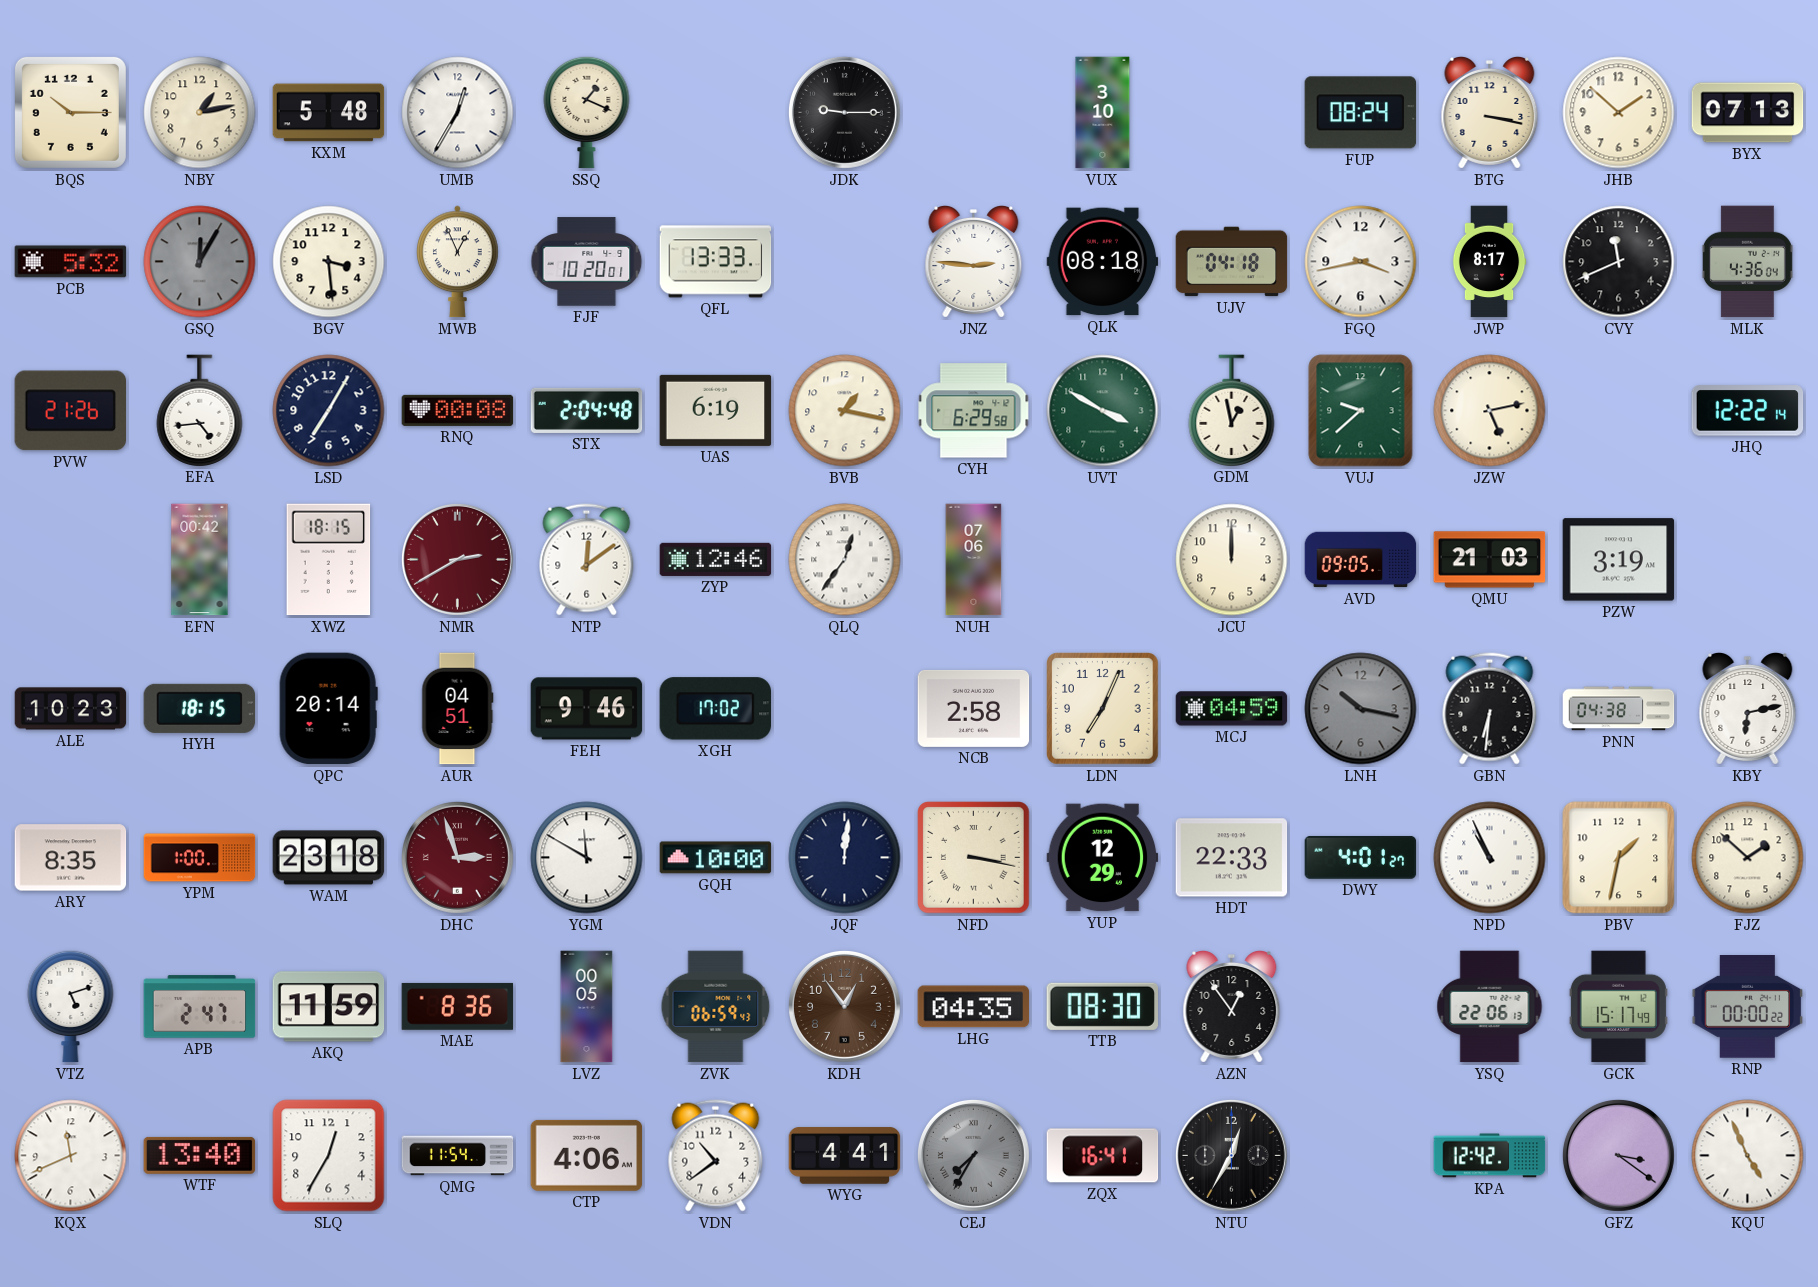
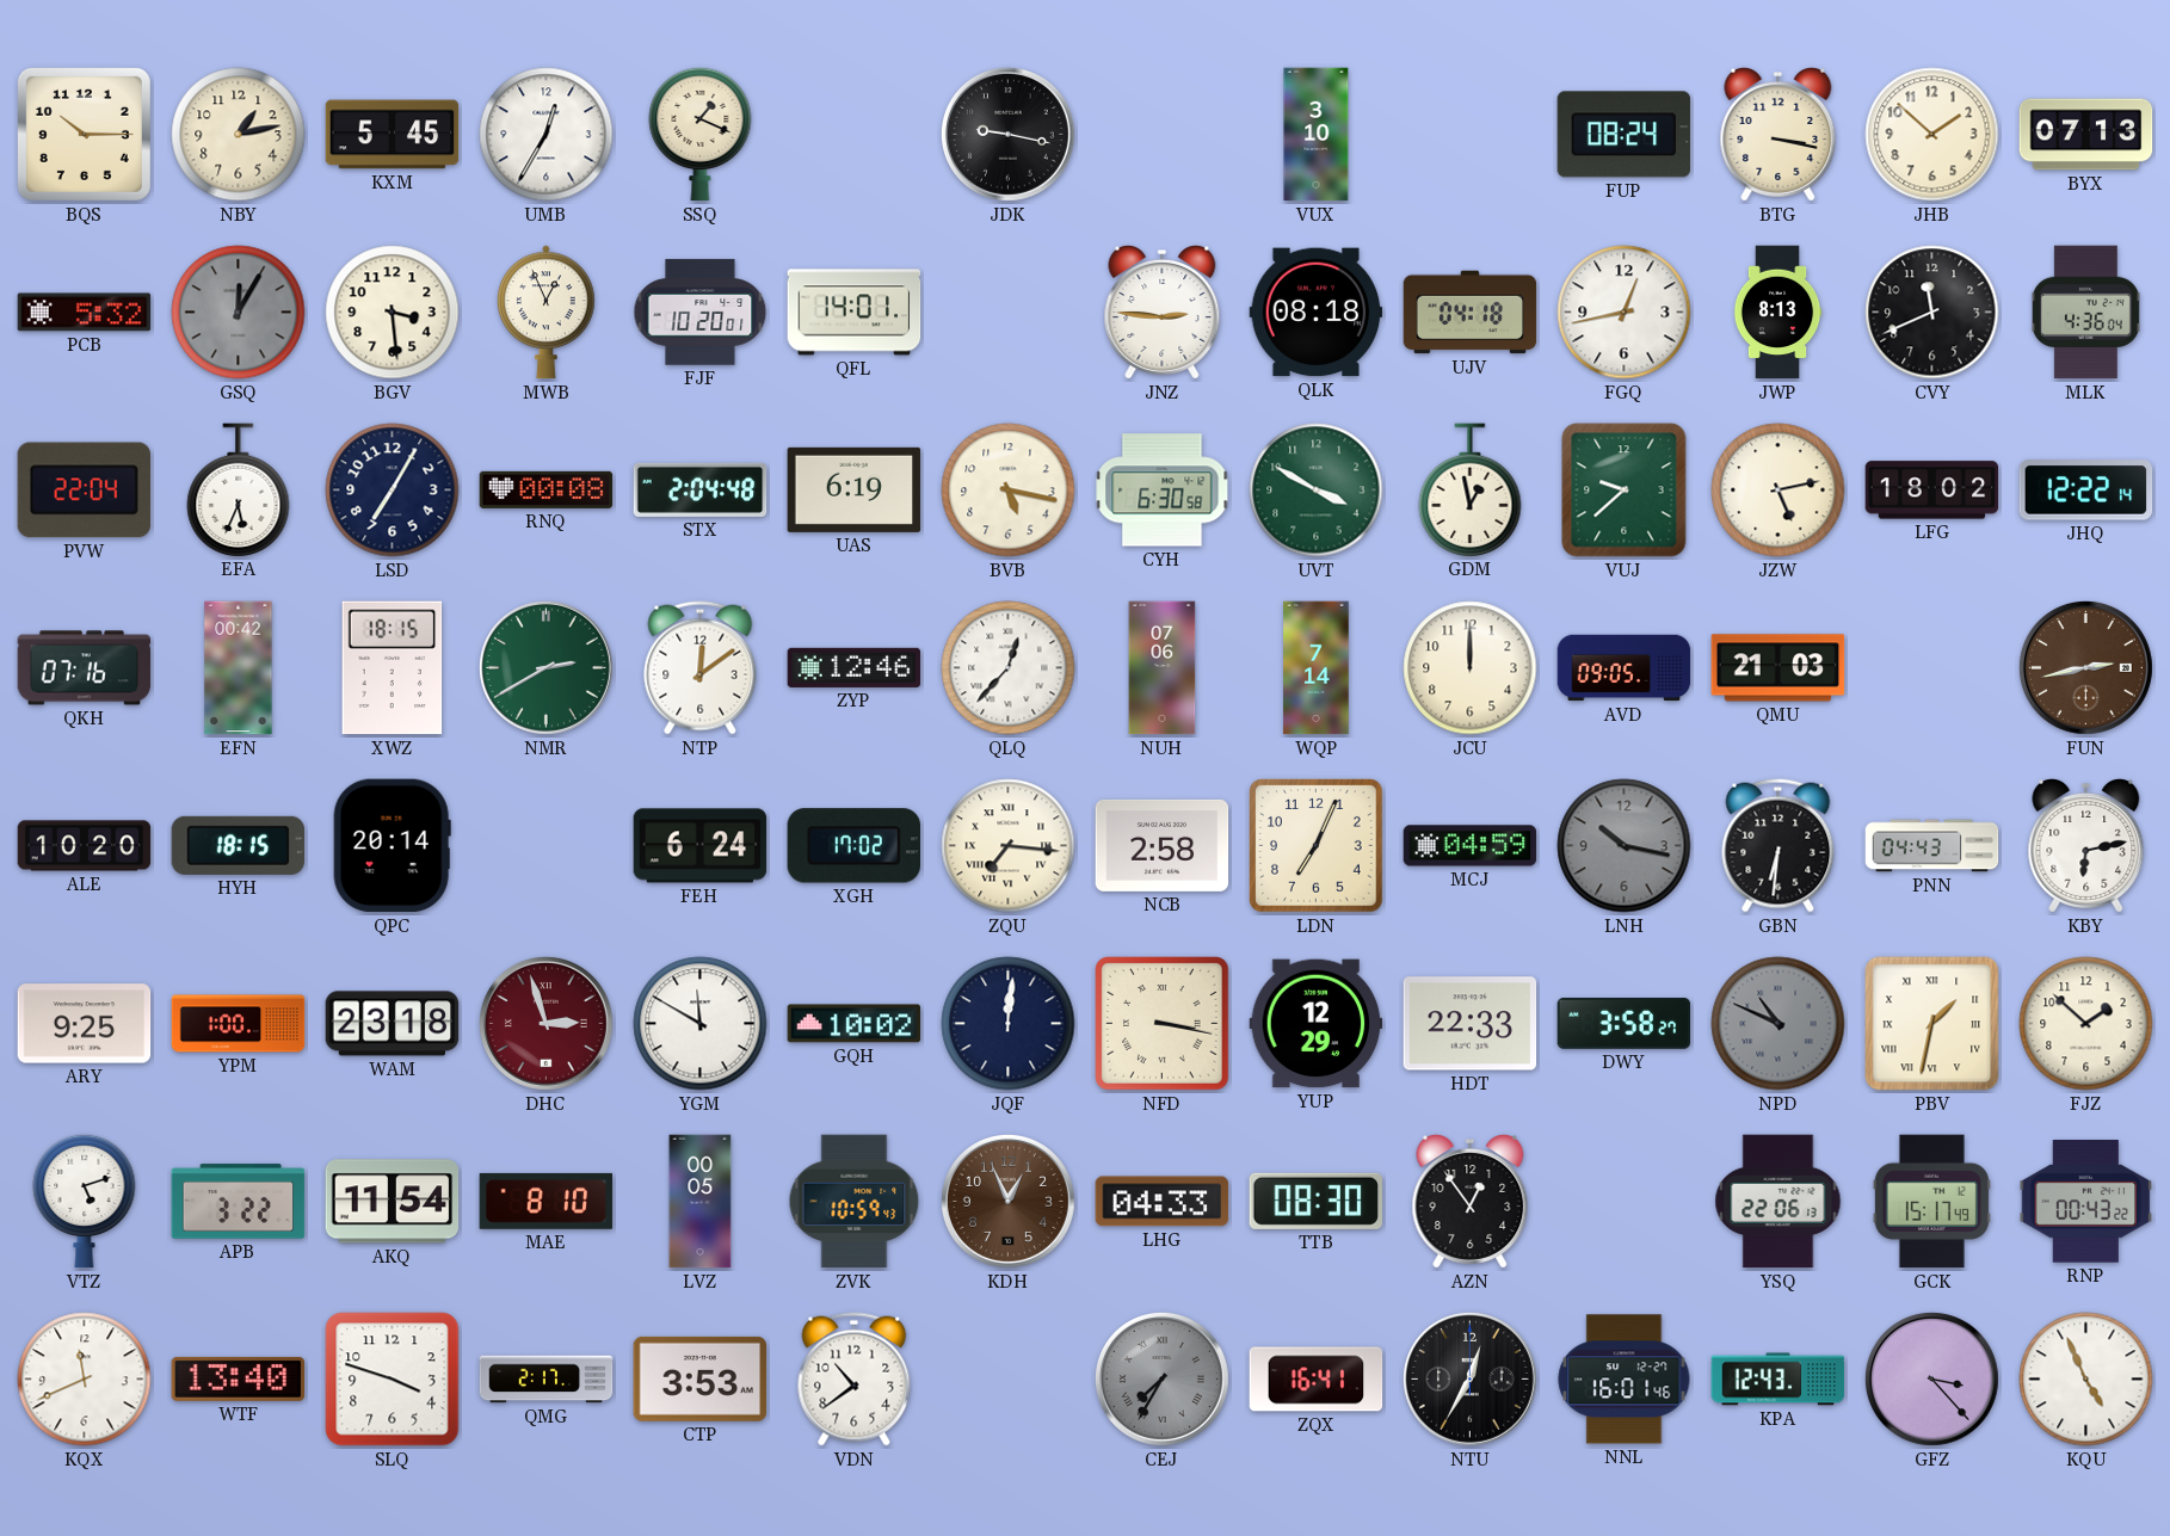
KXM: 5:48 -> 5:45
JDK: 9:15 -> 9:17
QFL: 13:33 -> 14:01
FGQ: 3:43 -> 12:43
JWP: 8:17 -> 8:13
PVW: 21:26 -> 22:04
EFA: 4:44 -> 5:34
BVB: 1:17 -> 5:17
CYH: 6:29 -> 6:30
LFG: none -> 18:02
QKH: none -> 07:16
NMR dial: burgundy -> green
QLQ: 12:36 -> 12:37
WQP: none -> 7:14
PZW: 3:19 -> none
FUN: none -> 2:43
ALE: 10:23 -> 10:20
AUR: 04:51 -> none
FEH: 9:46 -> 6:24
ZQU: none -> 7:16
PNN: 04:38 -> 04:43
ARY: 8:35 -> 9:25
GQH: 10:00 -> 10:02
DWY: 4:01 -> 3:58
NPD: 10:56 -> 10:49
NPD dial: white -> grey
PBV numerals: Arabic -> Roman
APB: 2:47 -> 3:22
AKQ: 11:59 -> 11:54
MAE: 8:36 -> 8:10
ZVK: 06:59 -> 10:59
KDH: 12:54 -> 12:56
LHG: 04:35 -> 04:33
RNP: 00:00 -> 00:43
SLQ: 12:35 -> 3:48
QMG: 11:54 -> 2:17
CTP: 4:06 -> 3:53
WYG: 4:41 -> none
NNL: none -> 16:01
KPA: 12:42 -> 12:43
GFZ: 3:21 -> 3:23
